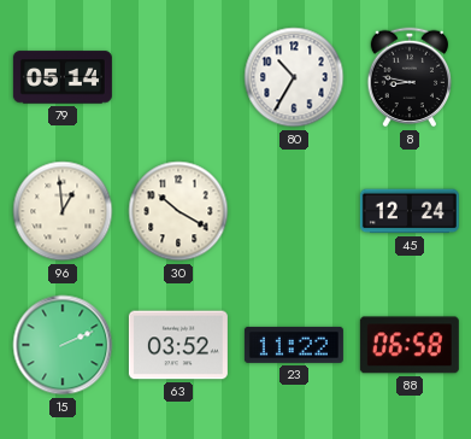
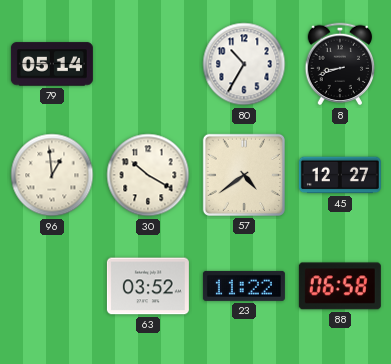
8: 8:47 -> 8:42
57: none -> 4:39
45: 12:24 -> 12:27
15: 2:11 -> none
